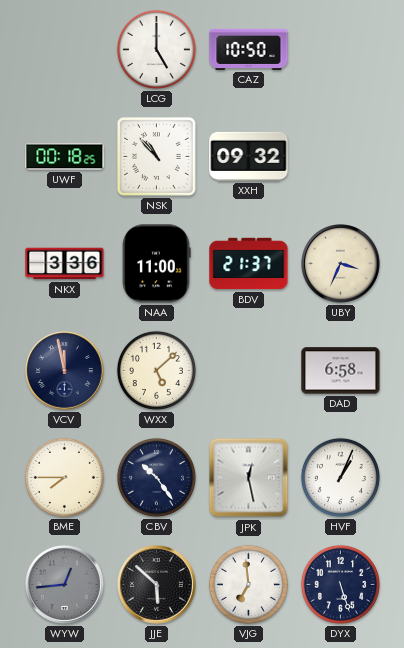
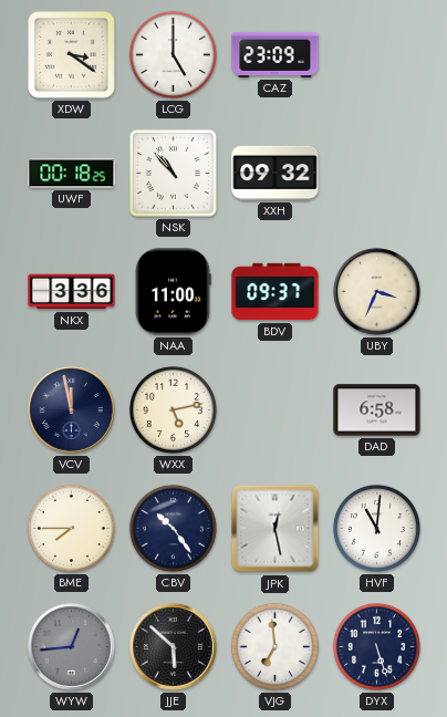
XDW: none -> 3:21
CAZ: 10:50 -> 23:09
BDV: 21:37 -> 09:37
WXX: 5:08 -> 5:13
HVF: 1:04 -> 11:01
